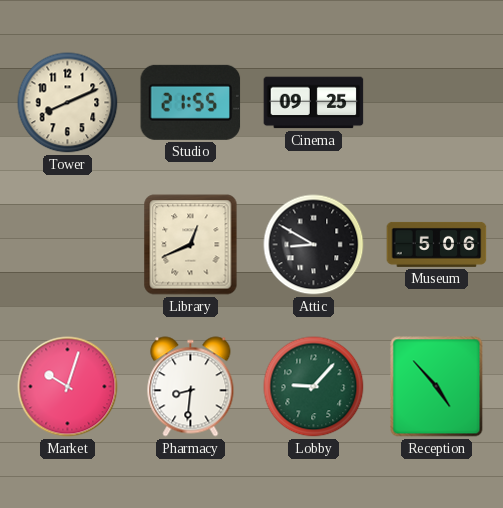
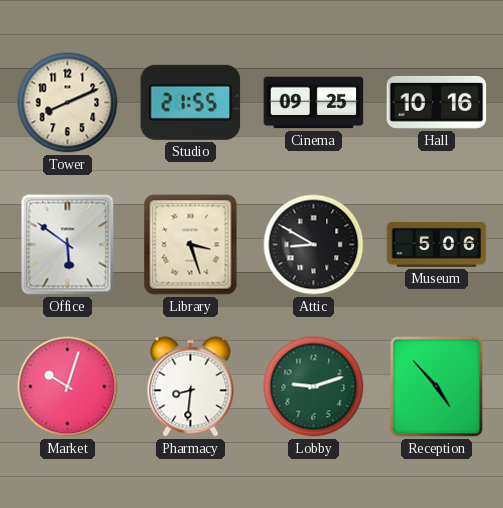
Hall: none -> 10:16
Office: none -> 5:51
Library: 12:41 -> 3:27
Lobby: 9:07 -> 9:12
